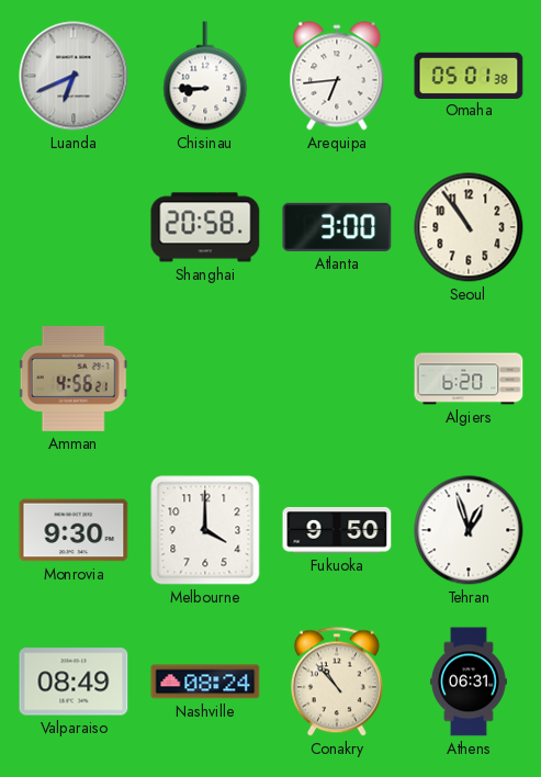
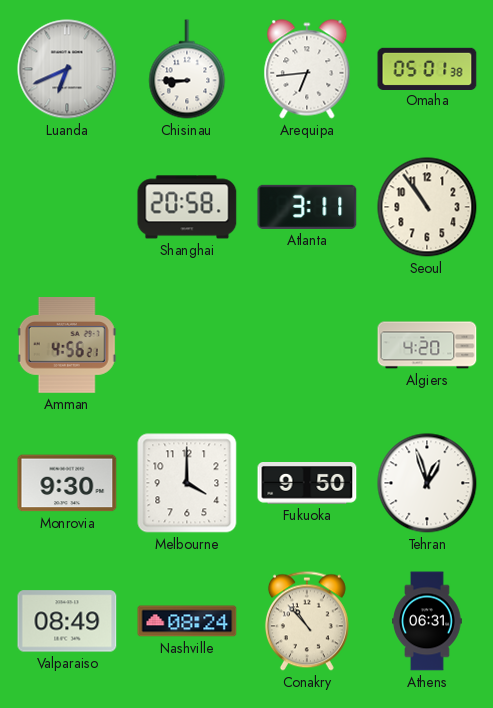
Atlanta: 3:00 -> 3:11
Algiers: 6:20 -> 4:20
